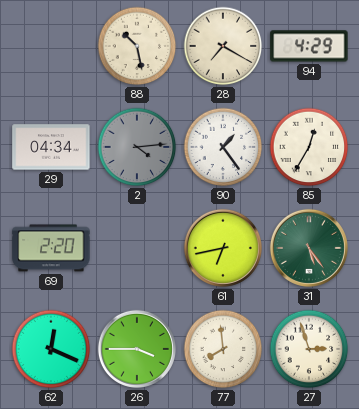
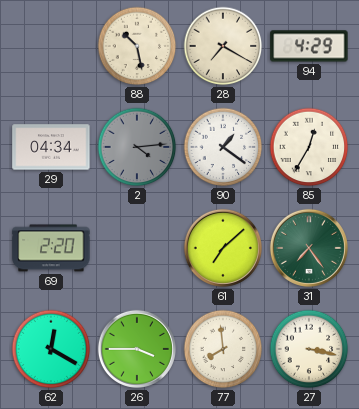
90: 1:24 -> 1:21
61: 6:43 -> 7:08
31: 5:24 -> 7:24
62: 12:19 -> 12:20
27: 2:57 -> 3:17
